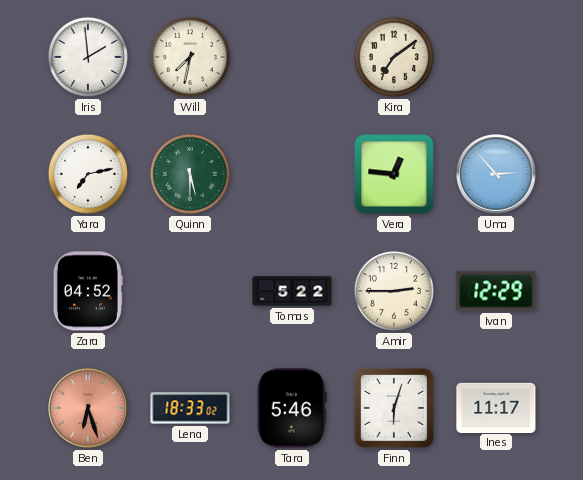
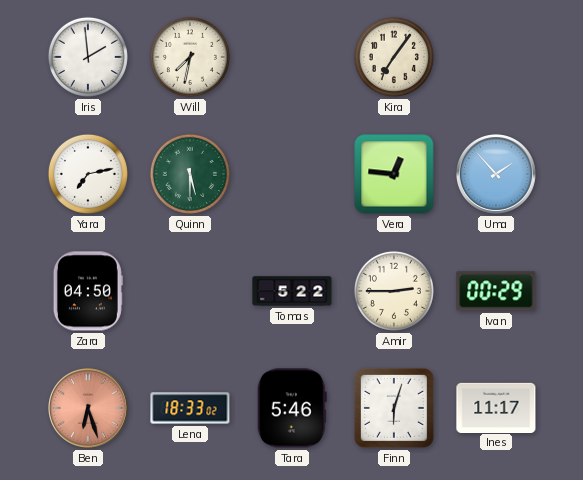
Kira: 7:09 -> 7:06
Uma: 2:53 -> 1:53
Zara: 04:52 -> 04:50
Ivan: 12:29 -> 00:29
